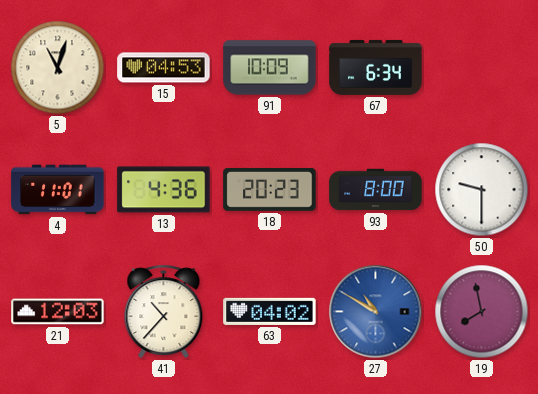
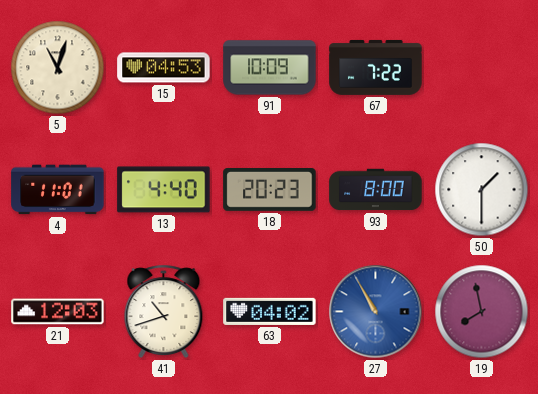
67: 6:34 -> 7:22
13: 4:36 -> 4:40
50: 9:30 -> 1:30
41: 10:37 -> 10:42
27: 10:50 -> 10:55
